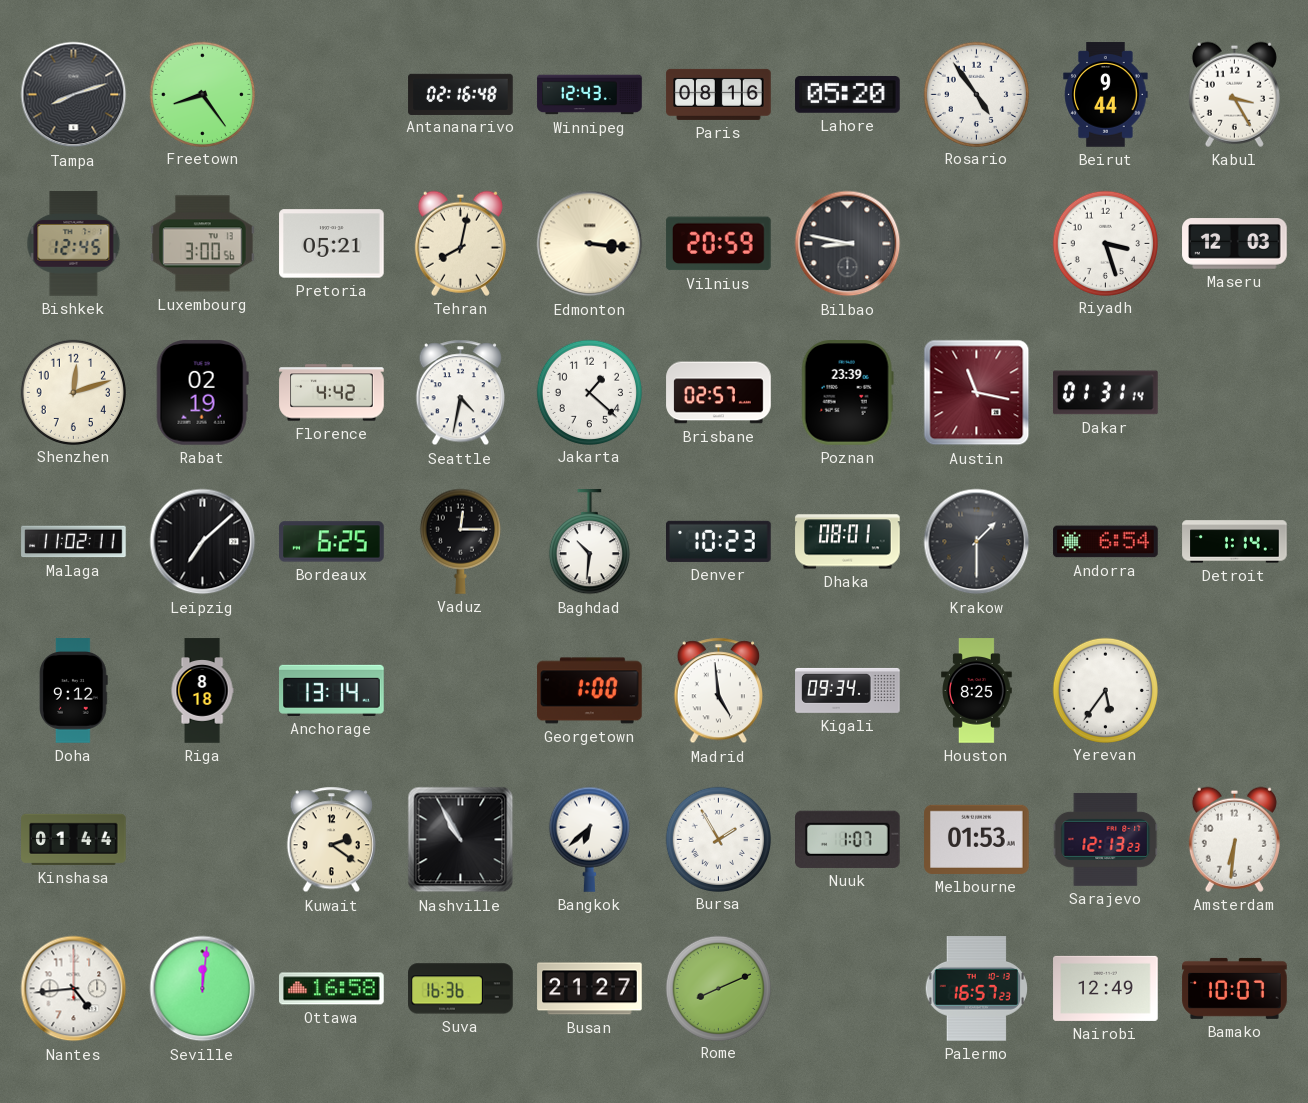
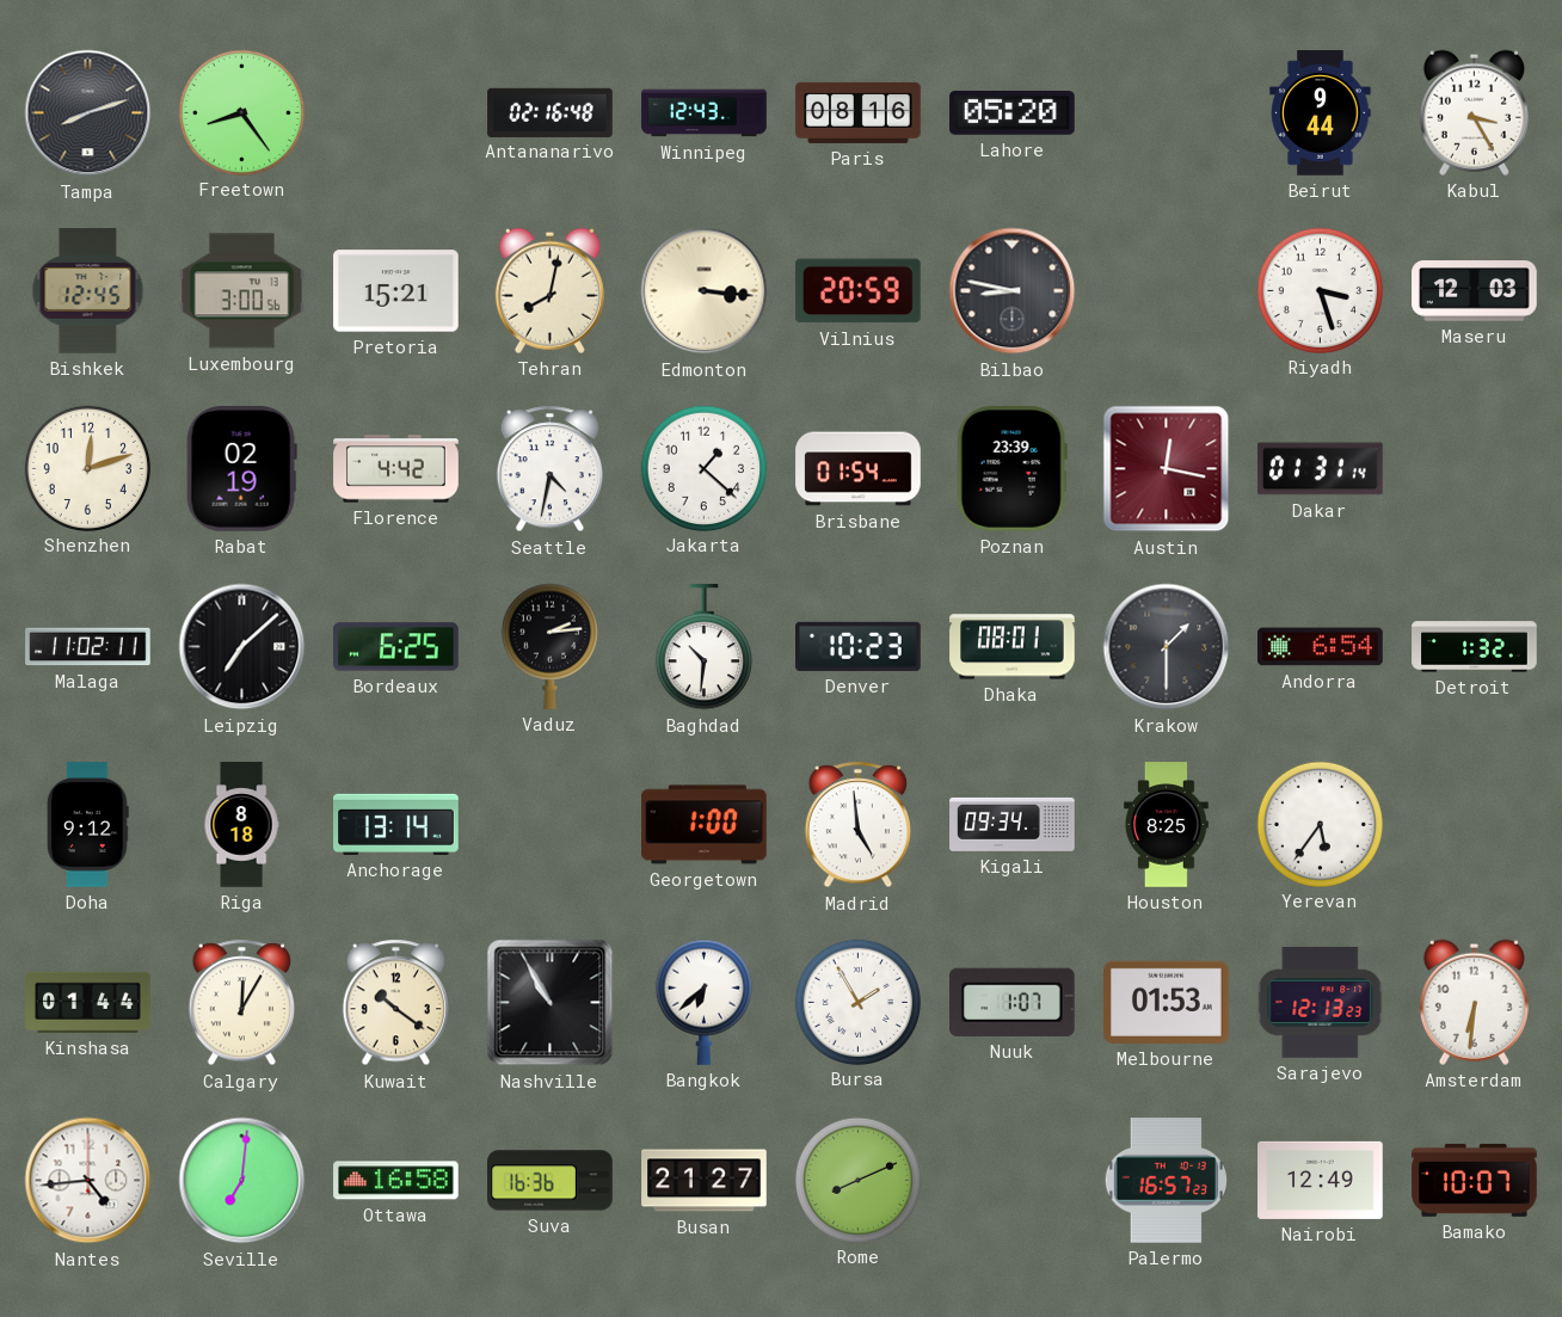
Rosario: 4:54 -> none
Pretoria: 05:21 -> 15:21
Brisbane: 02:57 -> 01:54
Austin: 11:17 -> 12:17
Vaduz: 12:15 -> 2:14
Detroit: 1:14 -> 1:32
Calgary: none -> 12:05
Kuwait: 2:21 -> 10:21
Seville: 12:01 -> 7:01
